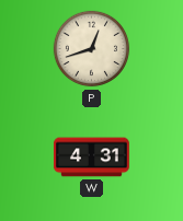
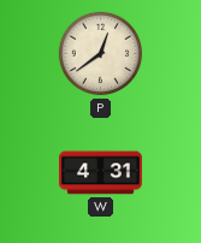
P: 12:42 -> 12:39
